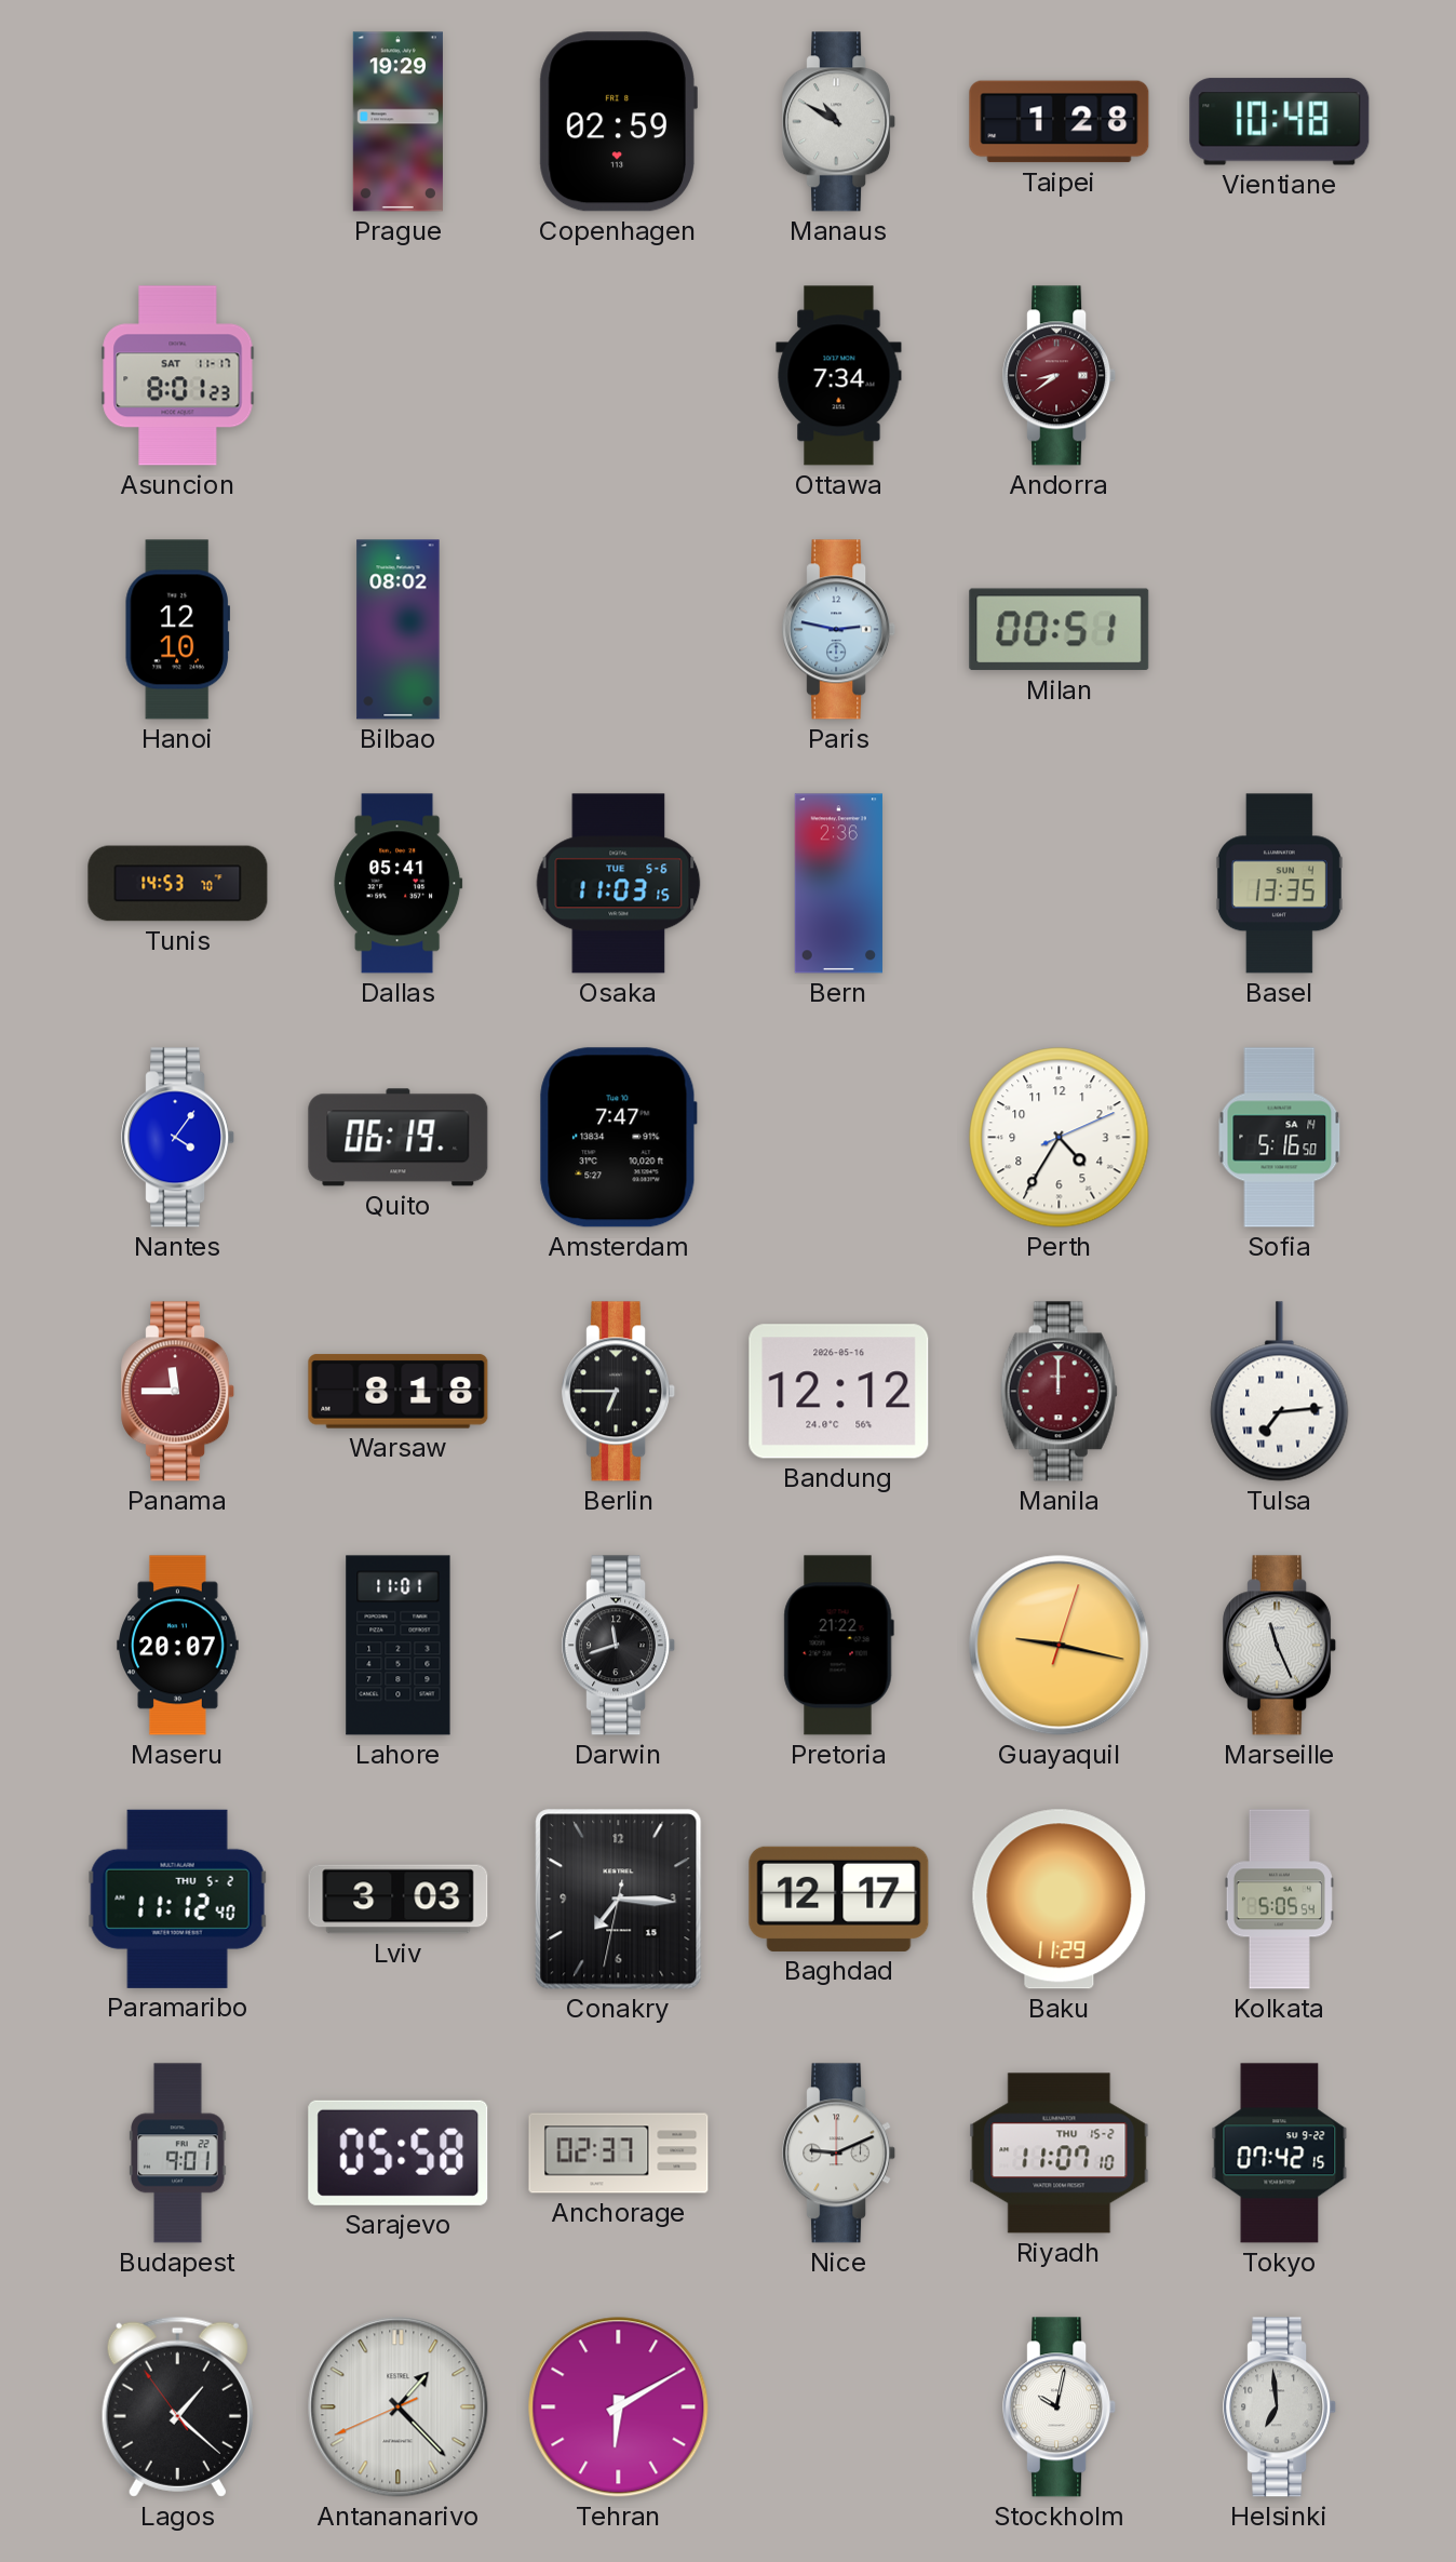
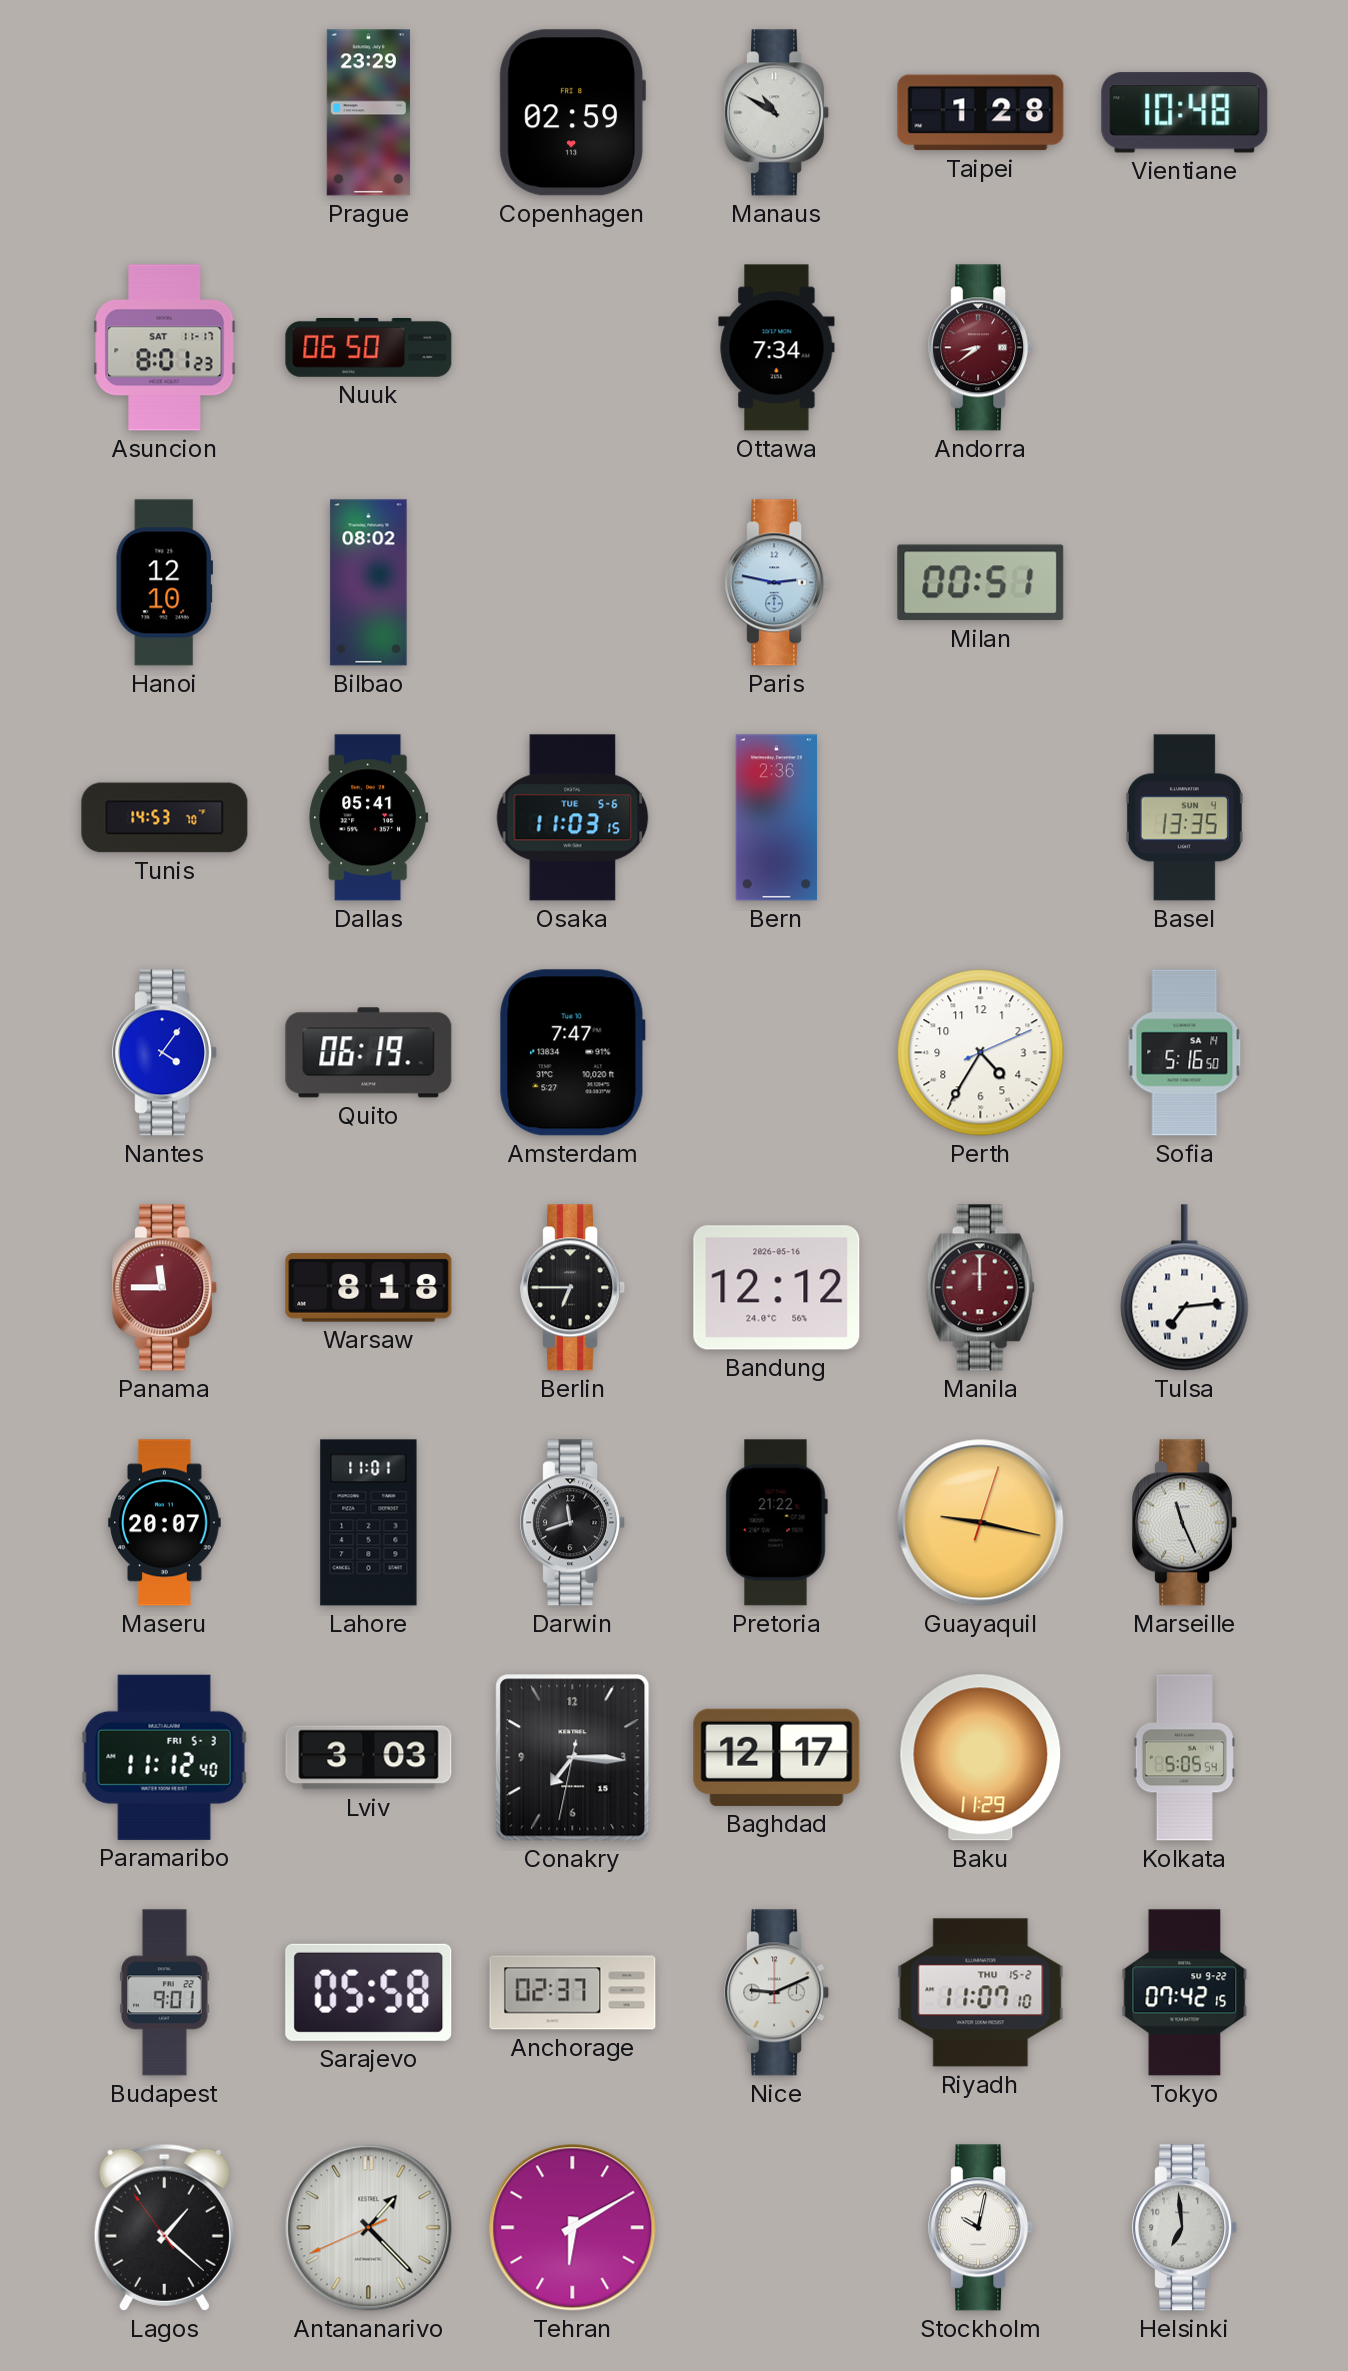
Prague: 19:29 -> 23:29
Nuuk: none -> 06:50
Paramaribo date: THU 5-2 -> FRI 5-3
